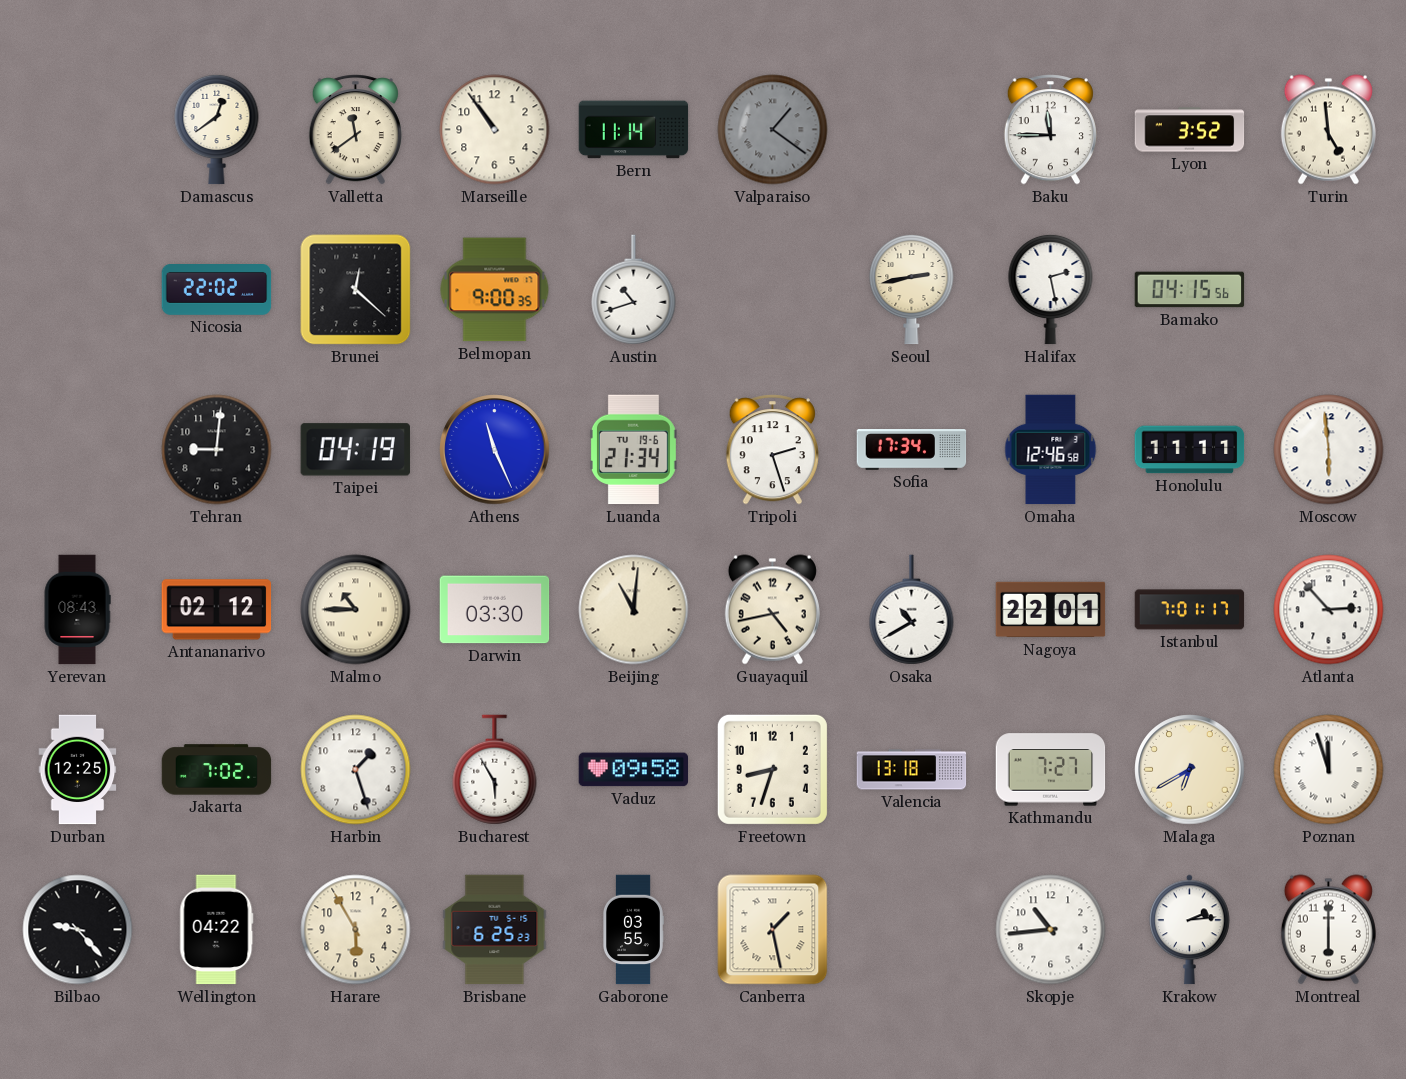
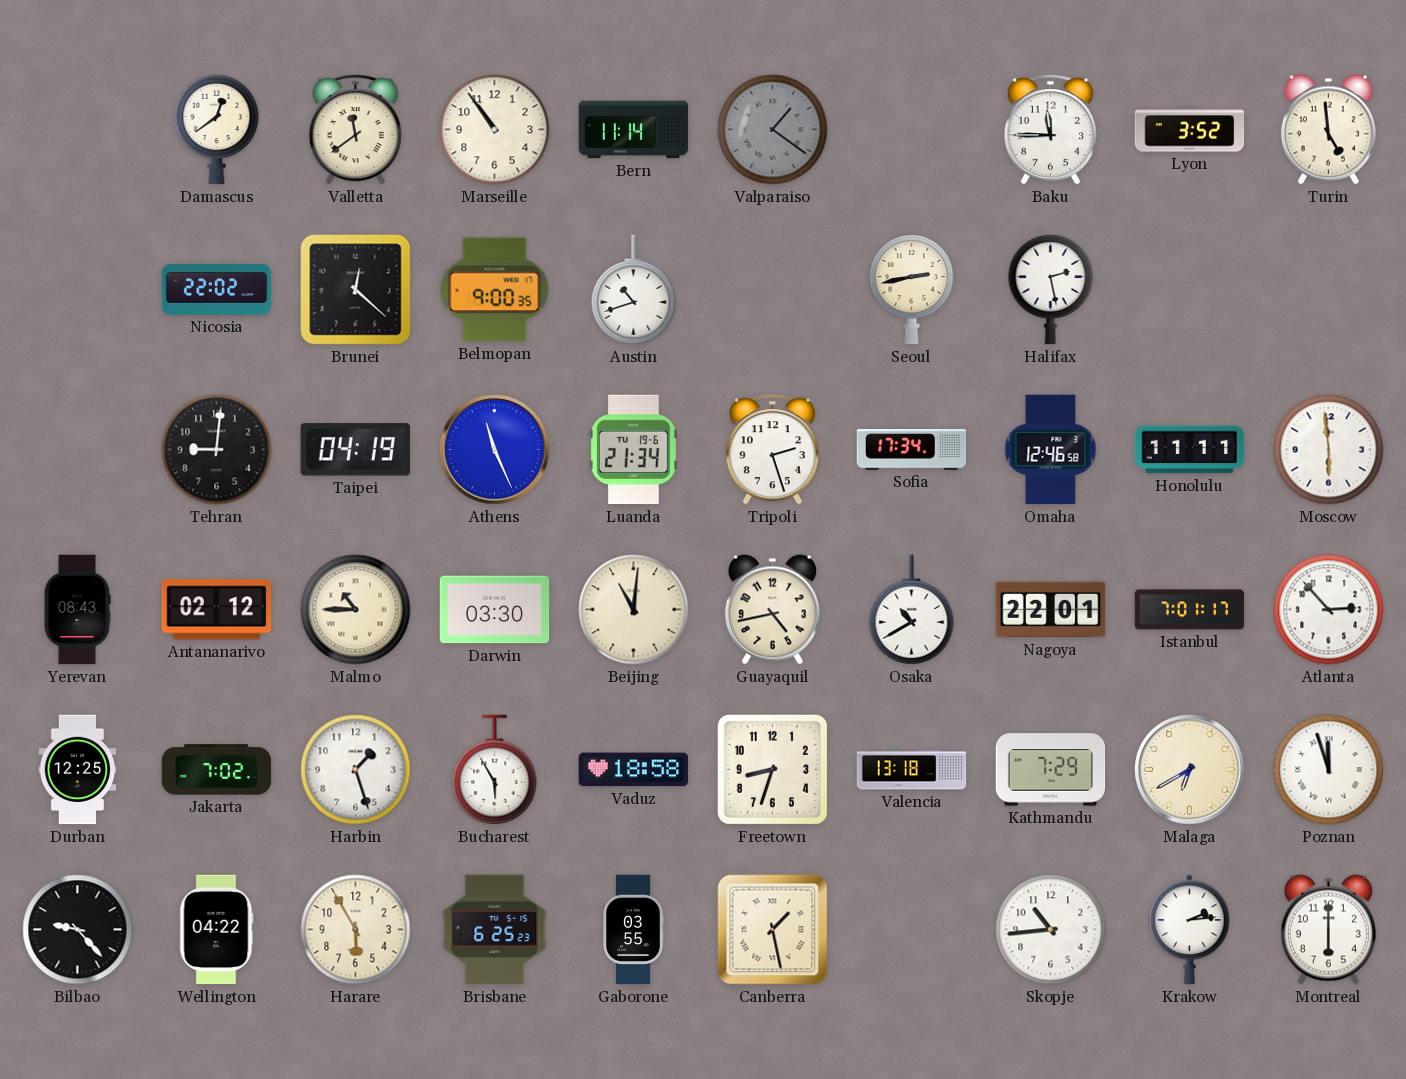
Bamako: 04:15 -> none
Vaduz: 09:58 -> 18:58
Kathmandu: 7:27 -> 7:29
